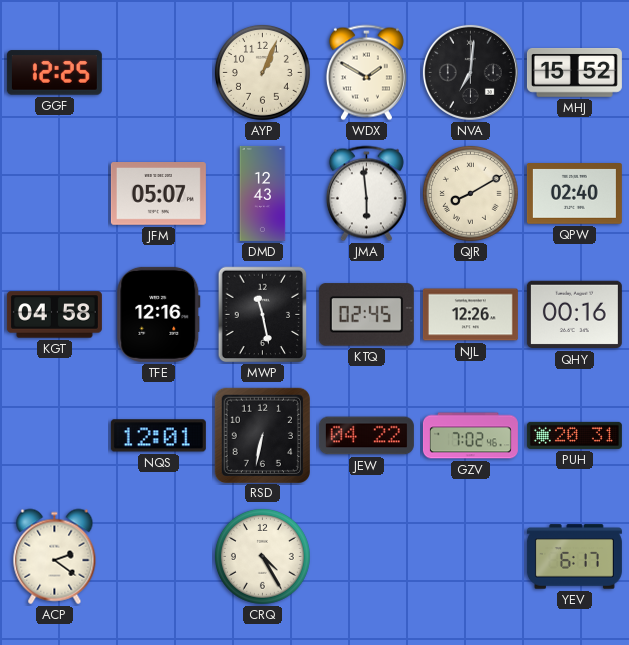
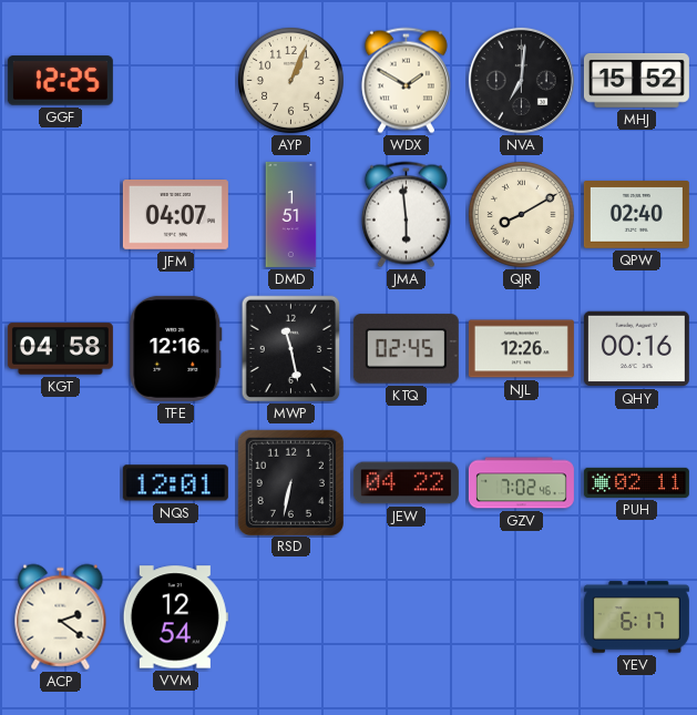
JFM: 05:07 -> 04:07
DMD: 12:43 -> 1:51
PUH: 20:31 -> 02:11
VVM: none -> 12:54
CRQ: 4:25 -> none
